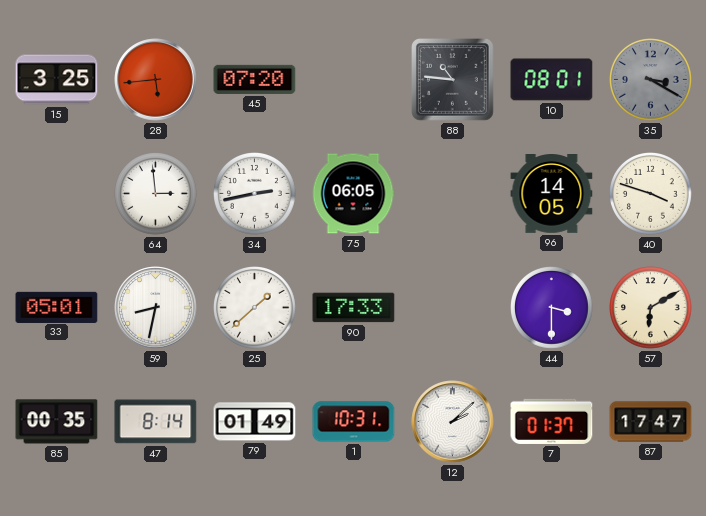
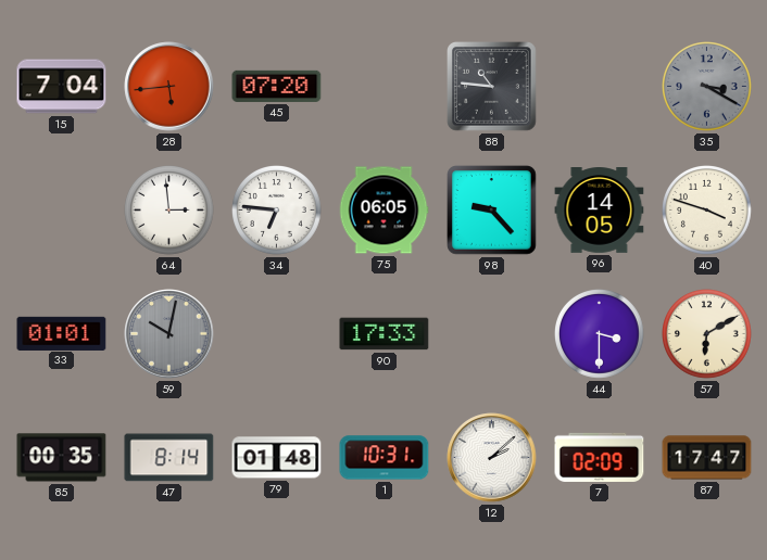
15: 3:25 -> 7:04
10: 08:01 -> none
34: 2:43 -> 6:46
98: none -> 9:23
33: 05:01 -> 01:01
59: 8:32 -> 10:02
59 dial: white -> grey
25: 1:38 -> none
79: 01:49 -> 01:48
7: 01:37 -> 02:09
